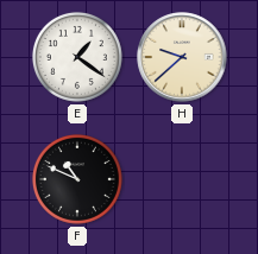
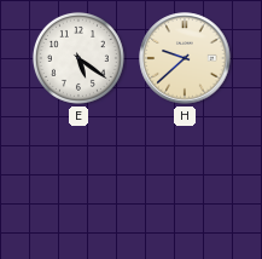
E: 1:21 -> 5:21
F: 10:49 -> none
